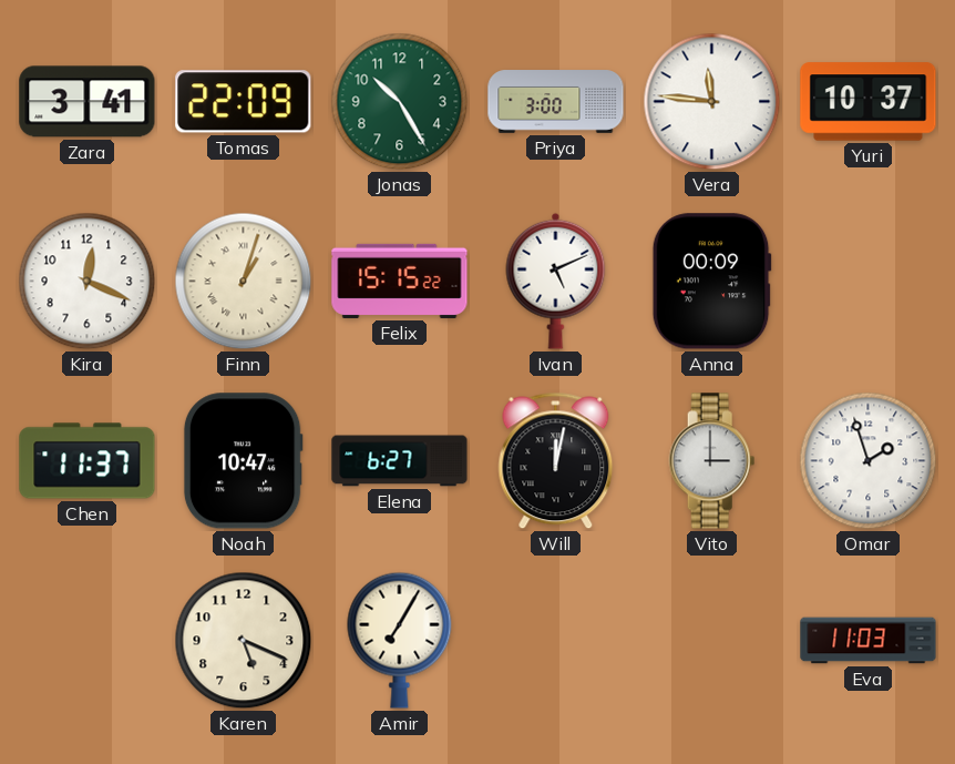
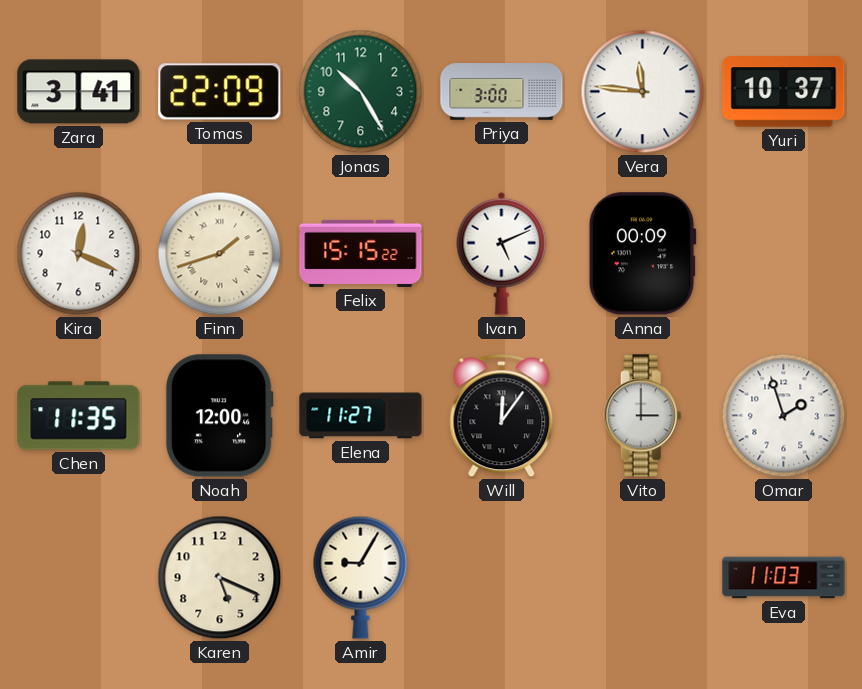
Finn: 1:03 -> 1:42
Chen: 11:37 -> 11:35
Noah: 10:47 -> 12:00
Elena: 6:27 -> 11:27
Will: 12:02 -> 12:06
Amir: 7:05 -> 9:05
